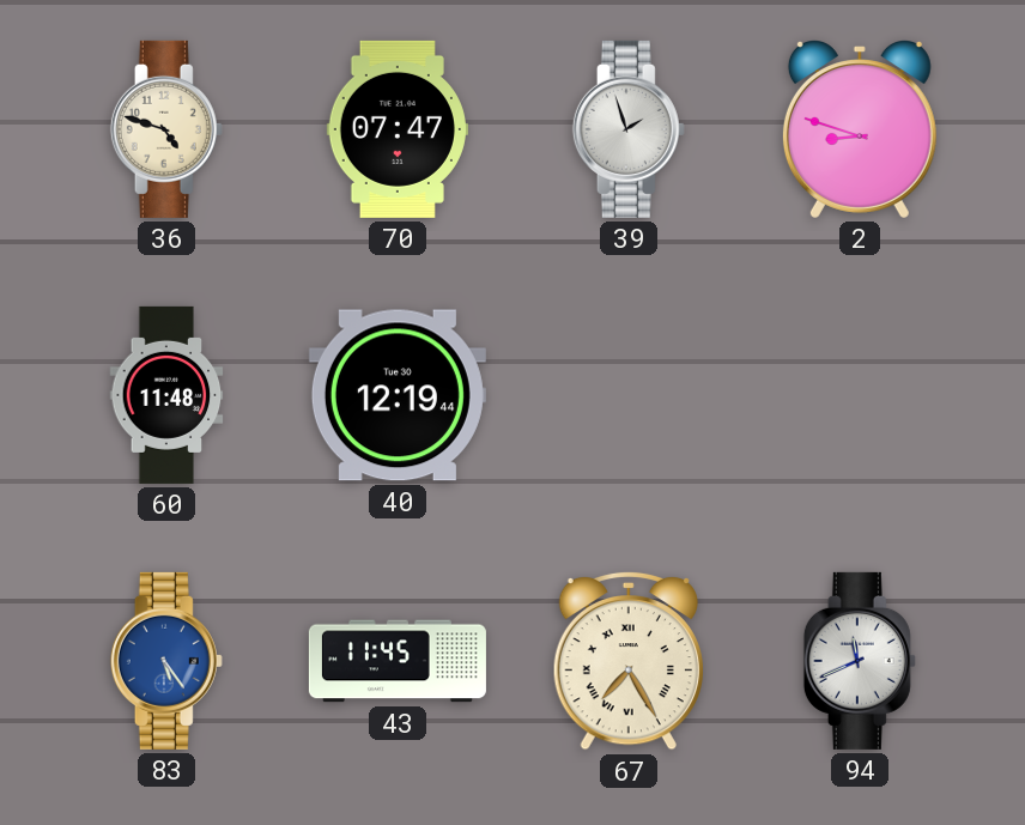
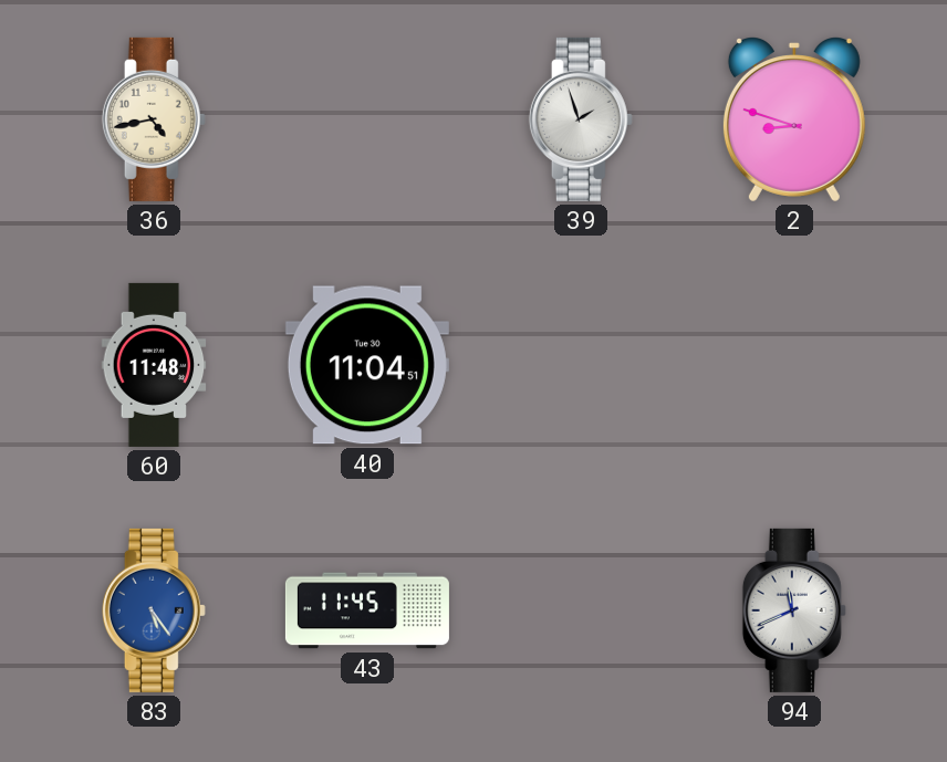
36: 4:48 -> 4:43
70: 07:47 -> none
40: 12:19 -> 11:04
67: 7:25 -> none
